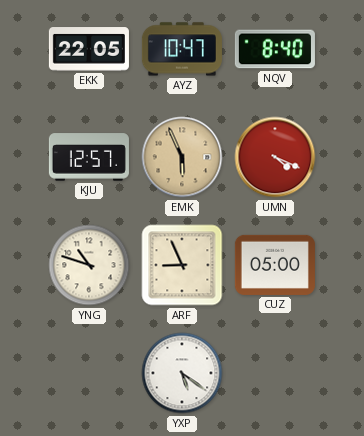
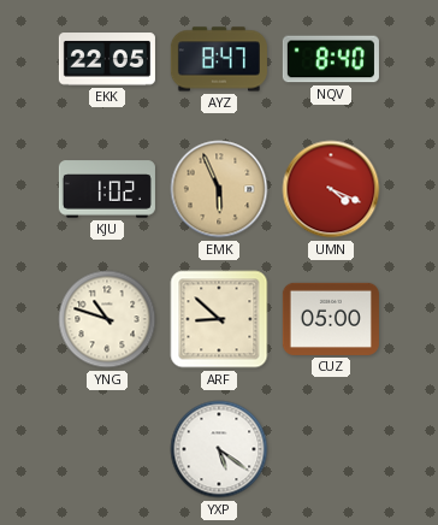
AYZ: 10:47 -> 8:47
KJU: 12:57 -> 1:02
ARF: 8:56 -> 8:52
